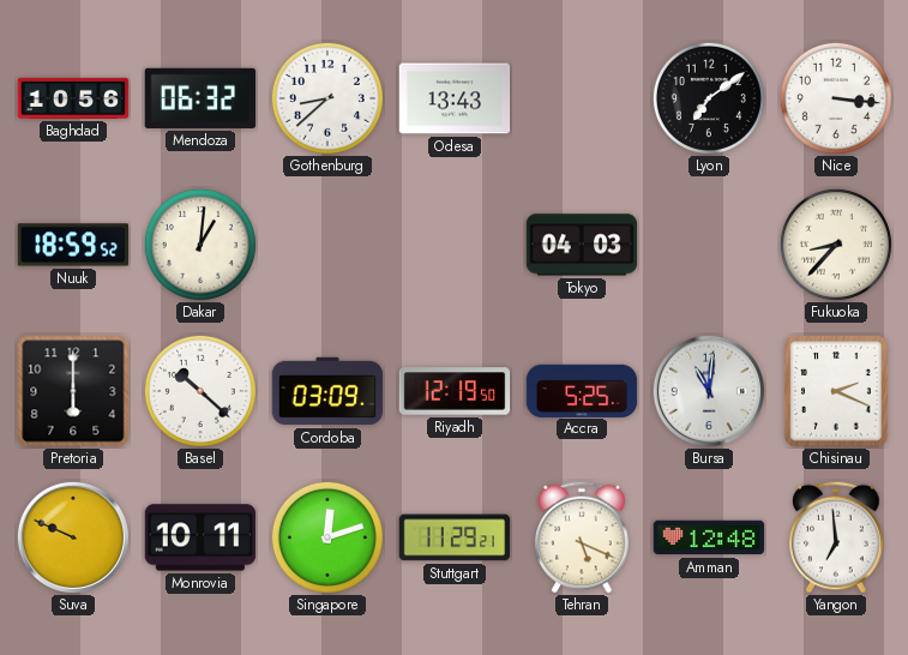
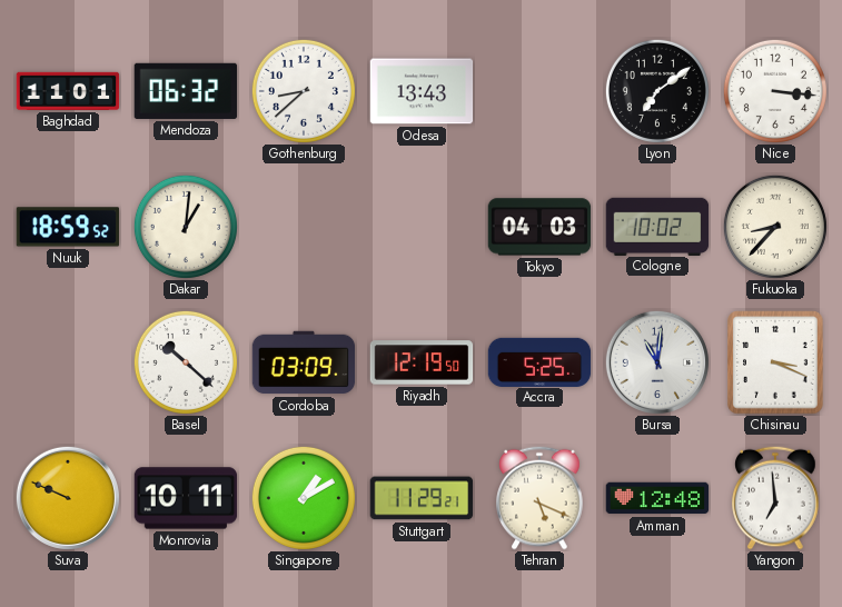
Baghdad: 10:56 -> 11:01
Cologne: none -> 10:02
Pretoria: 6:00 -> none
Chisinau: 2:19 -> 3:19
Singapore: 12:12 -> 1:10
